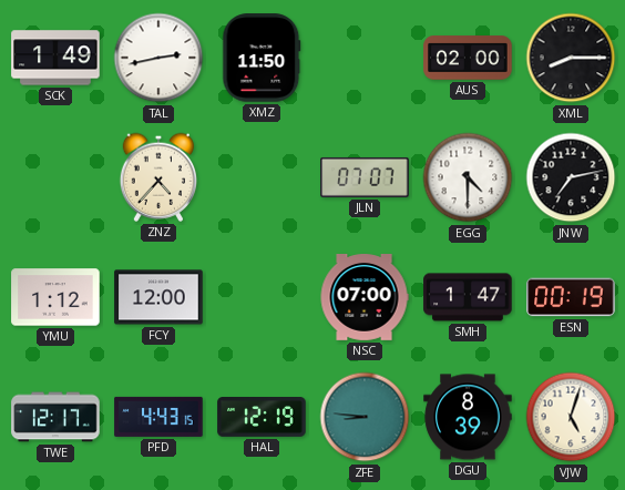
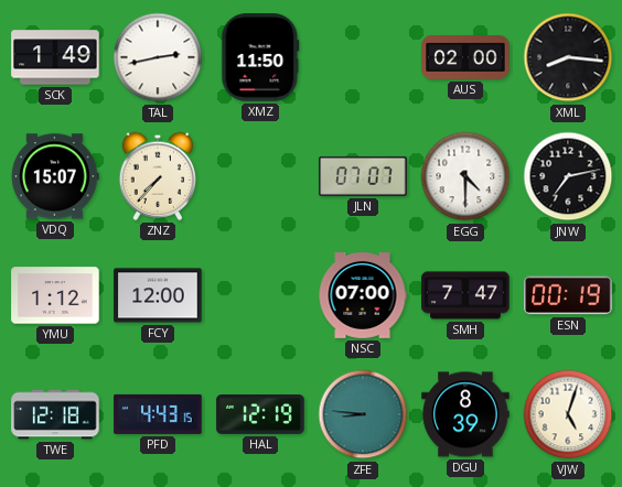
XML: 8:15 -> 8:16
VDQ: none -> 15:07
ZNZ: 4:37 -> 7:37
SMH: 1:47 -> 7:47
TWE: 12:17 -> 12:18
